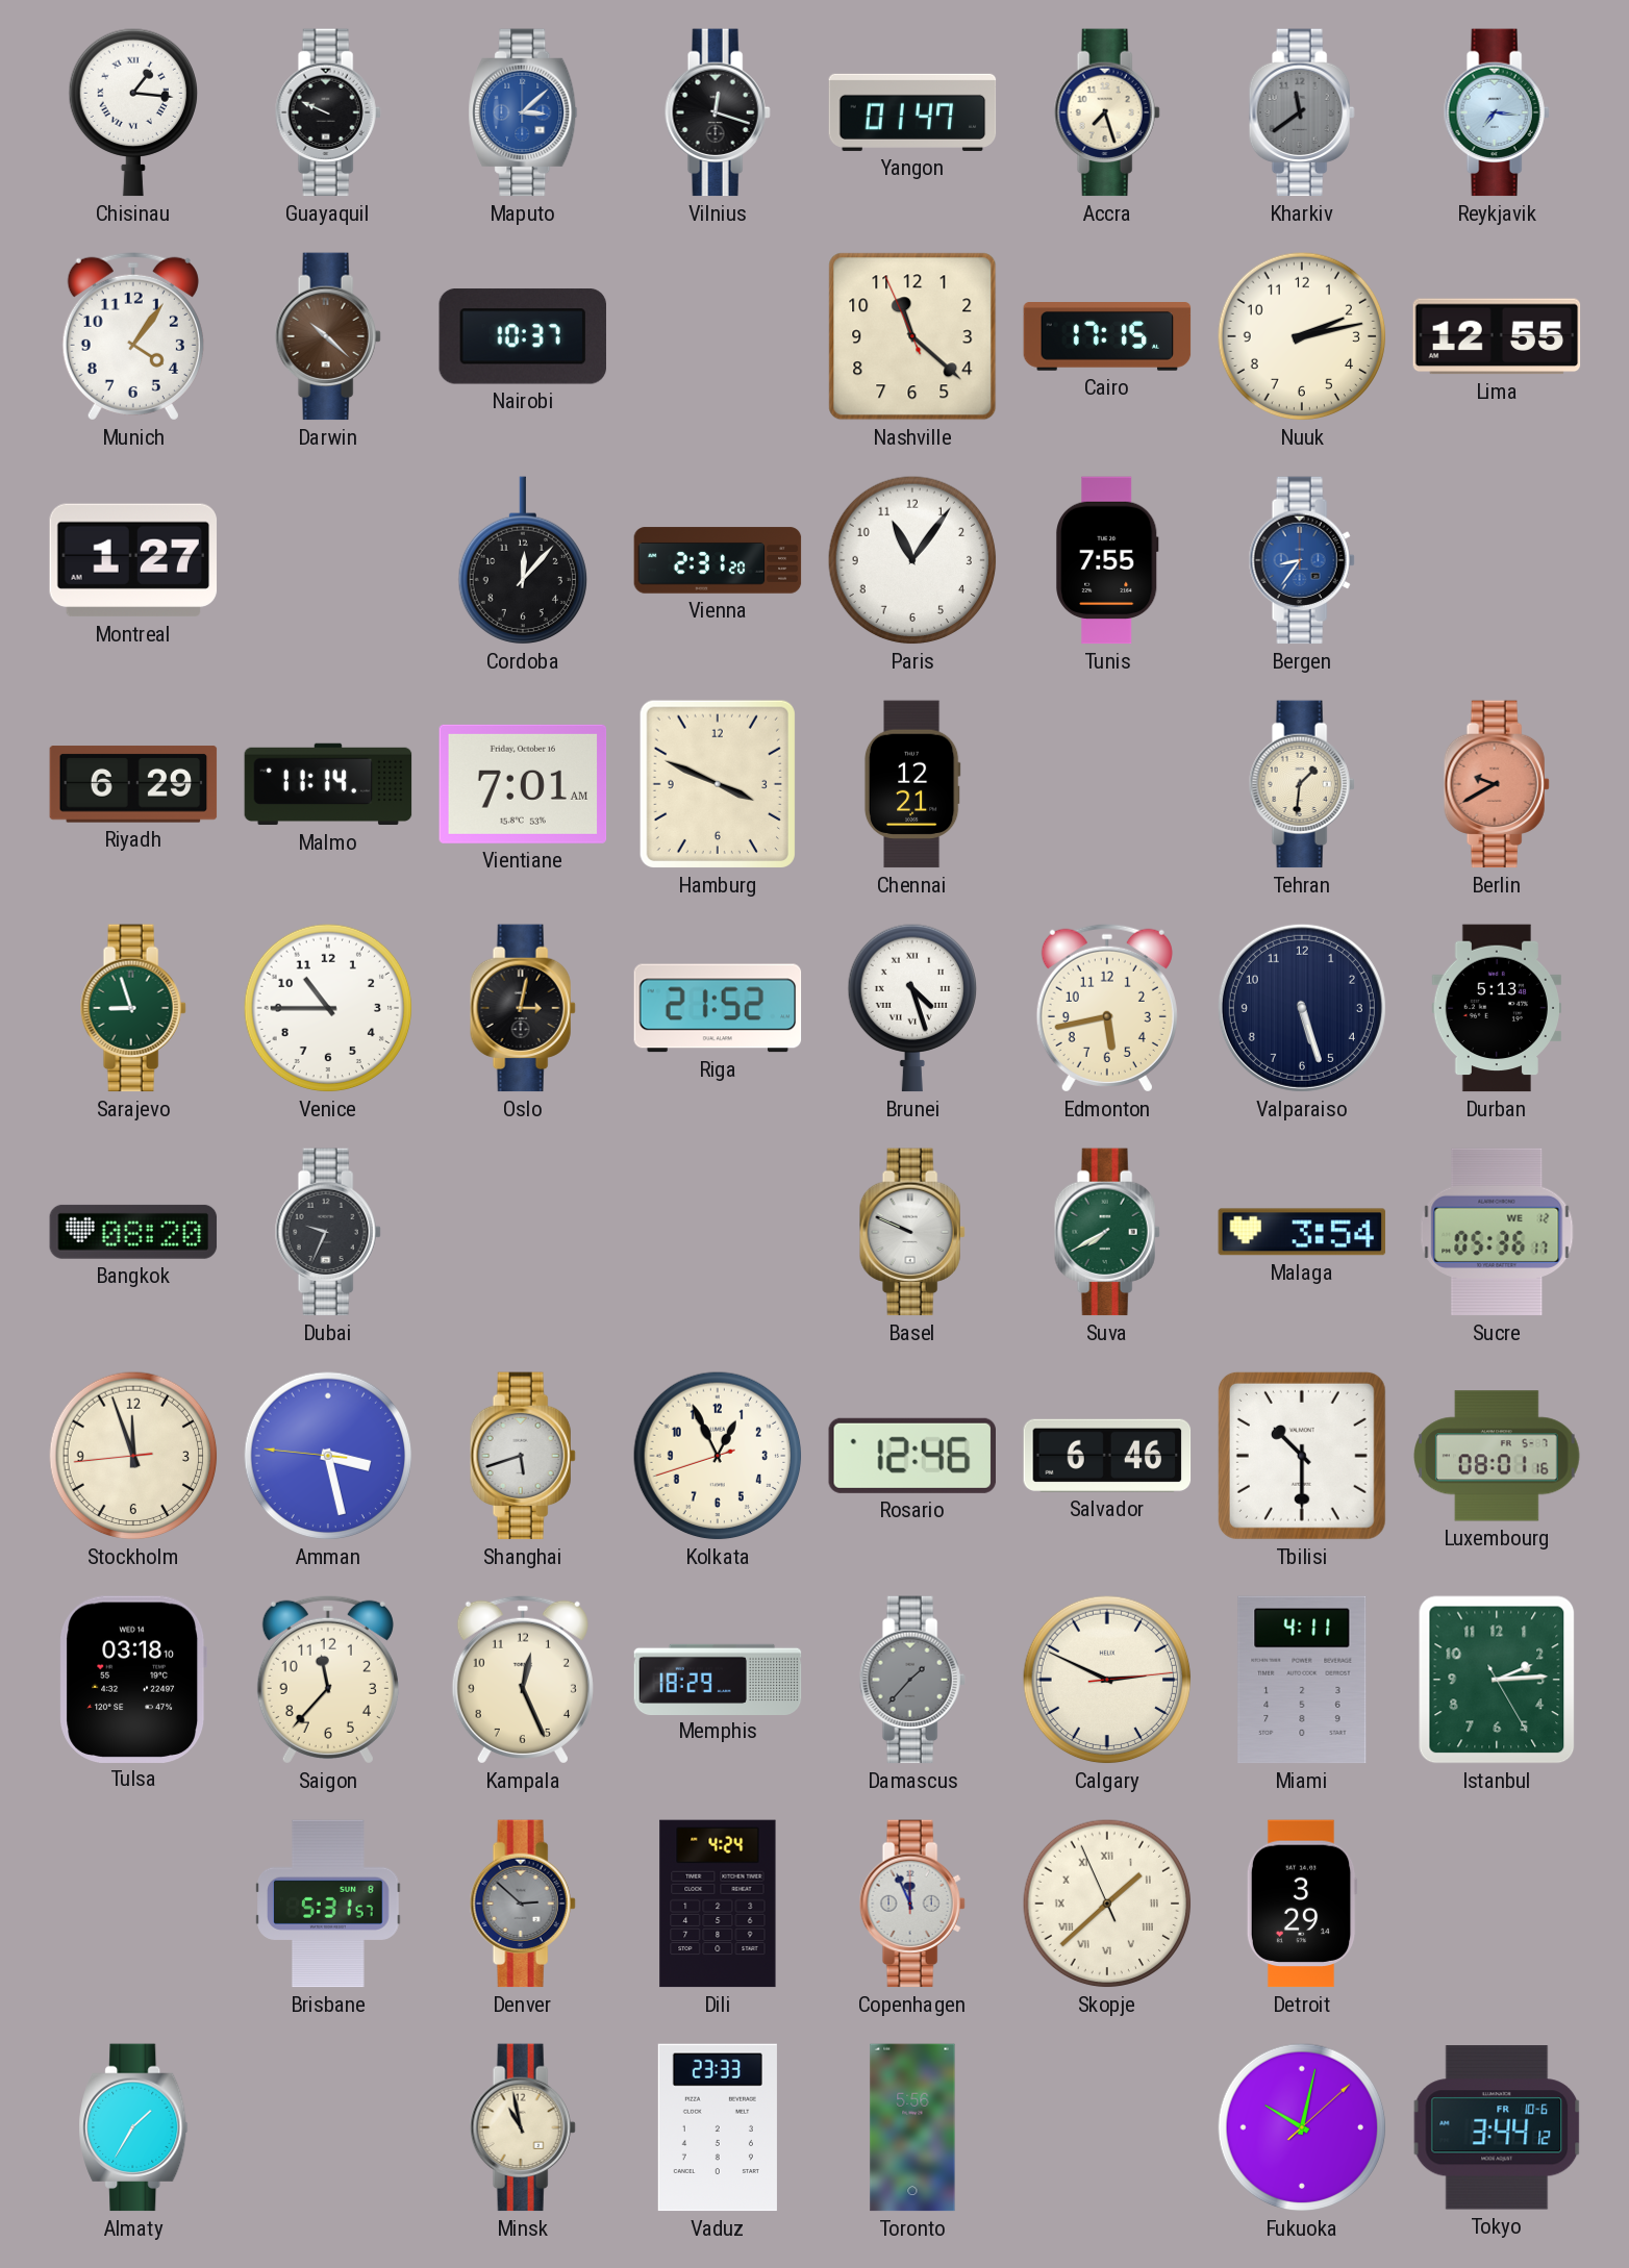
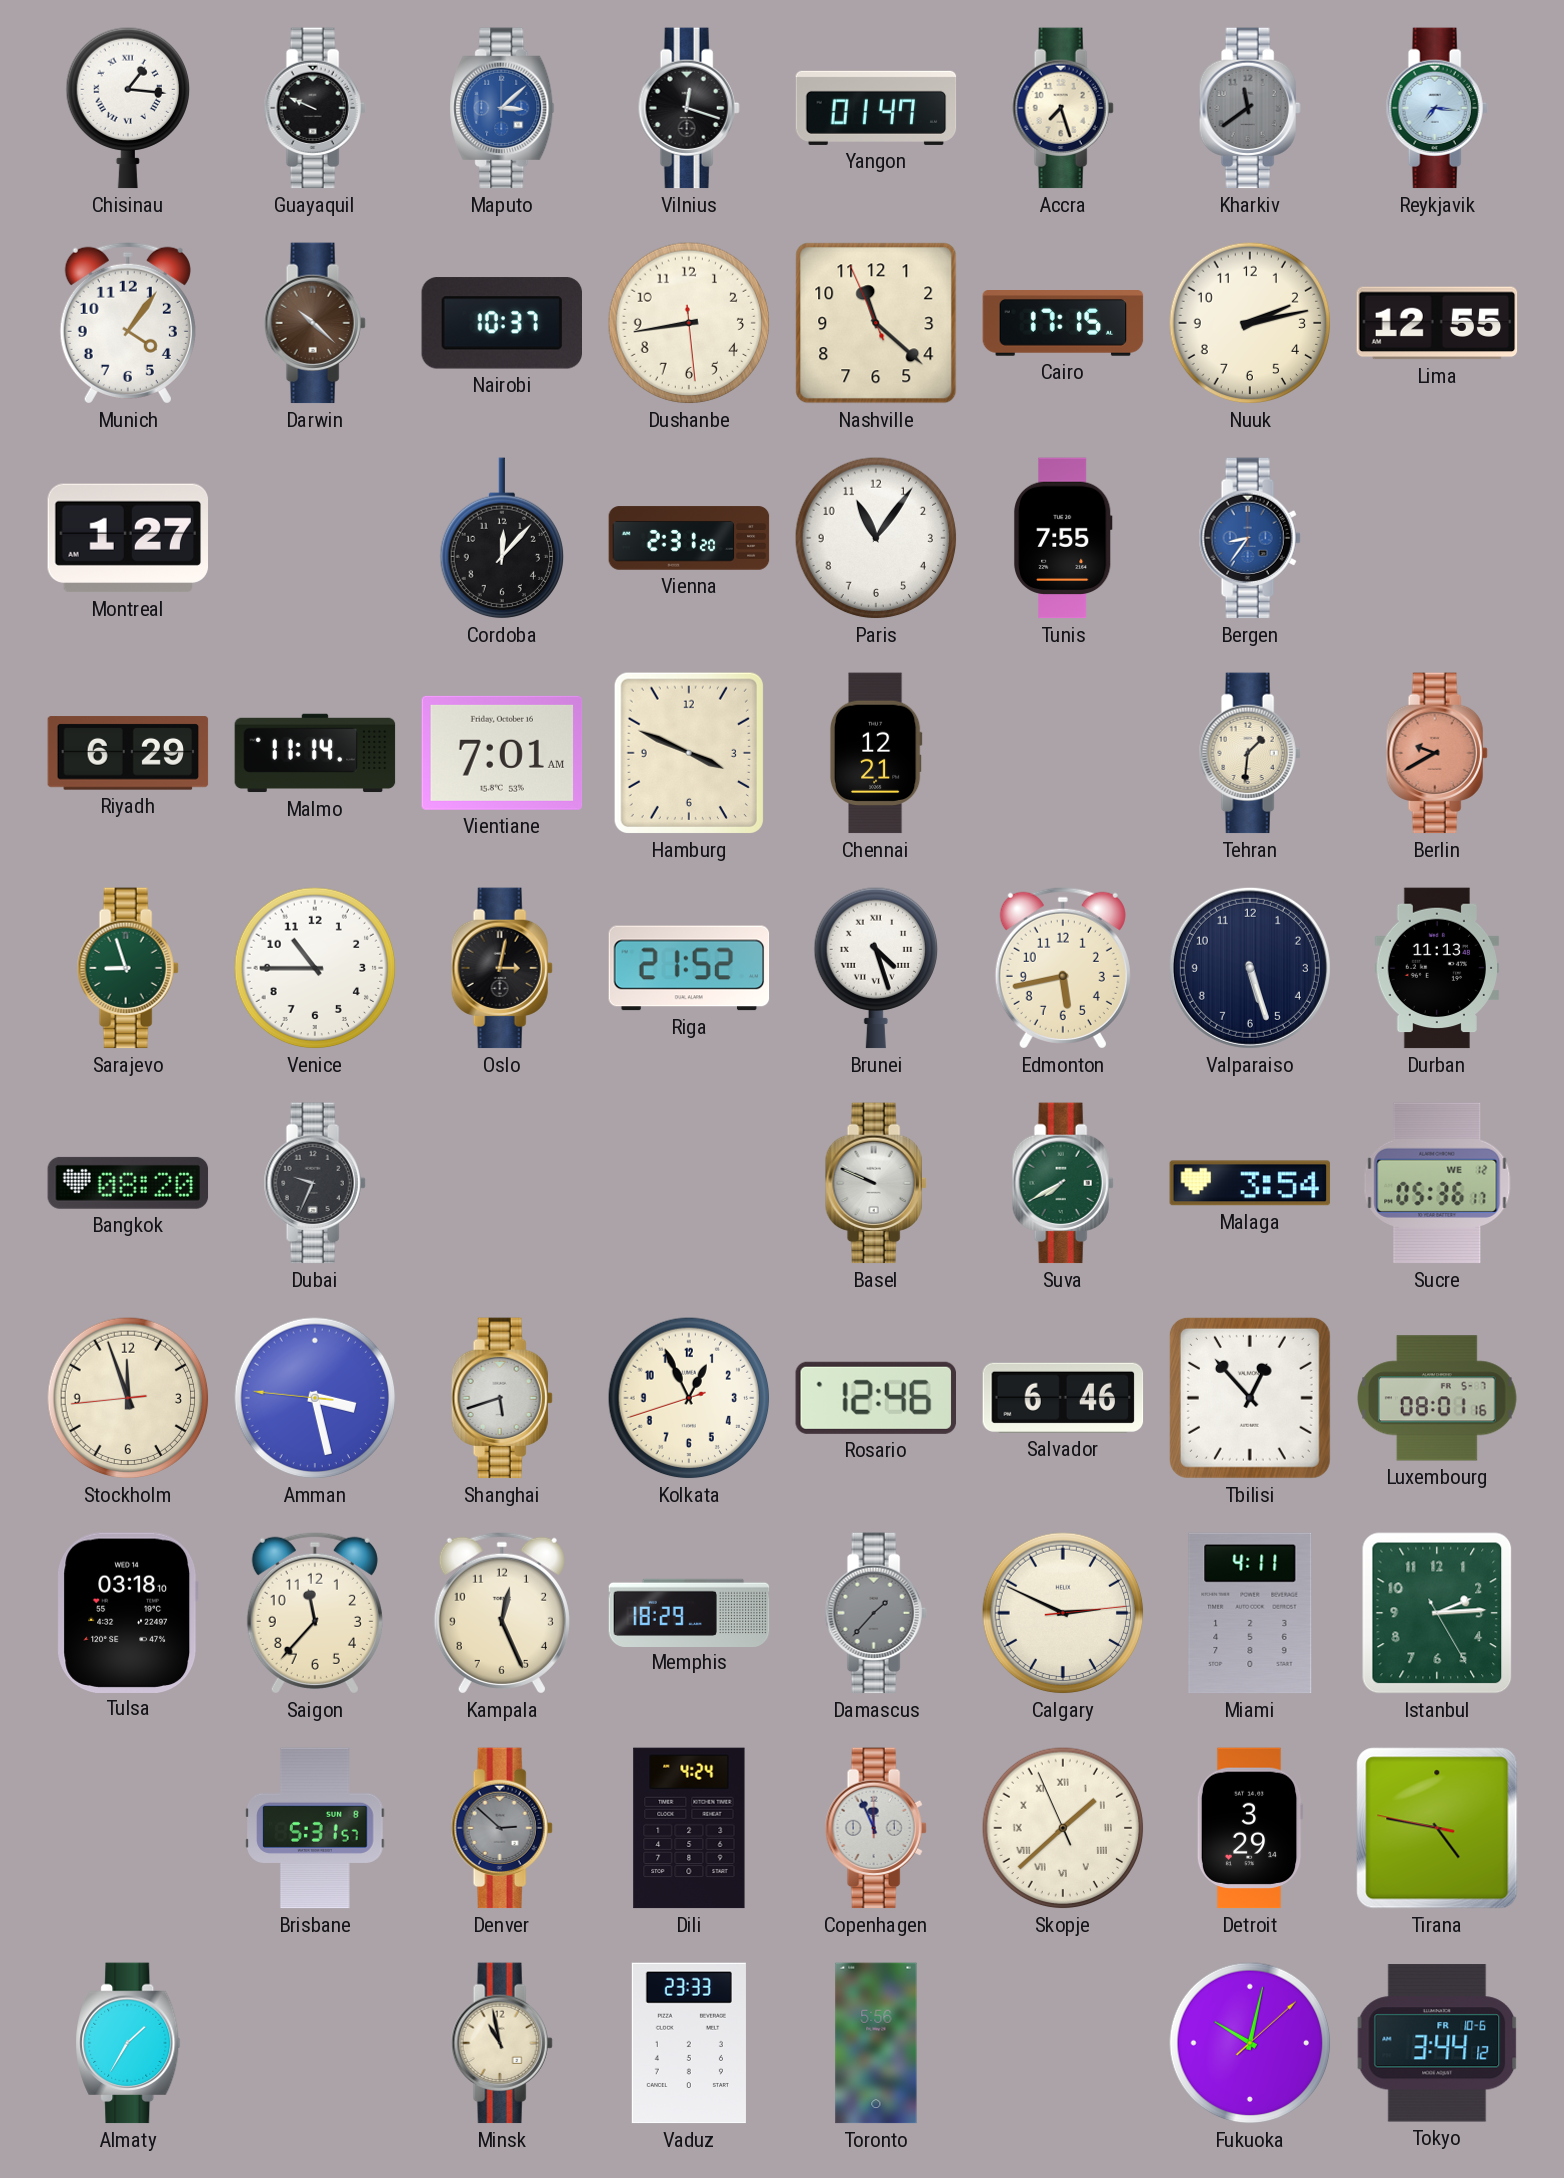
Dushanbe: none -> 8:43
Durban: 5:13 -> 11:13
Tbilisi: 10:30 -> 12:53
Tirana: none -> 4:46
